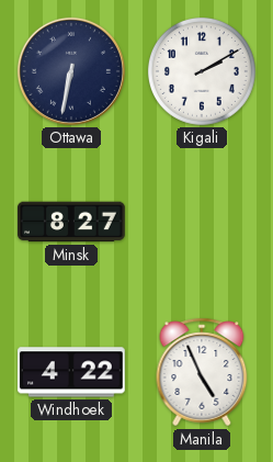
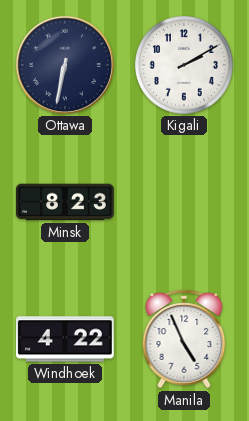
Minsk: 8:27 -> 8:23
